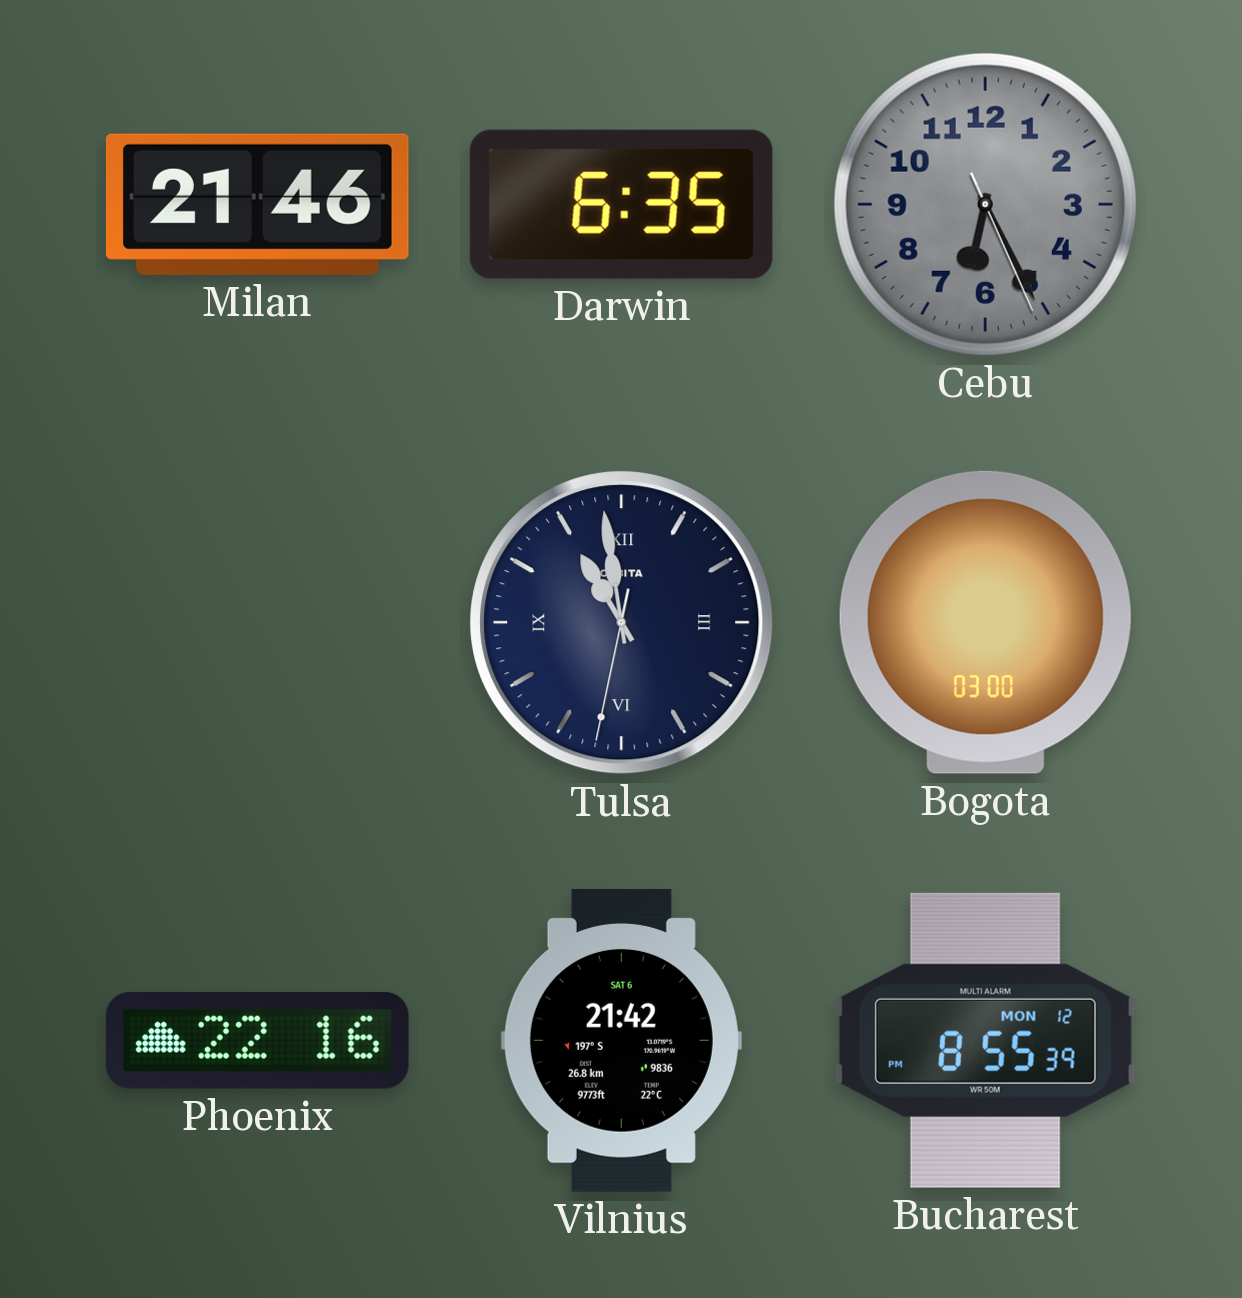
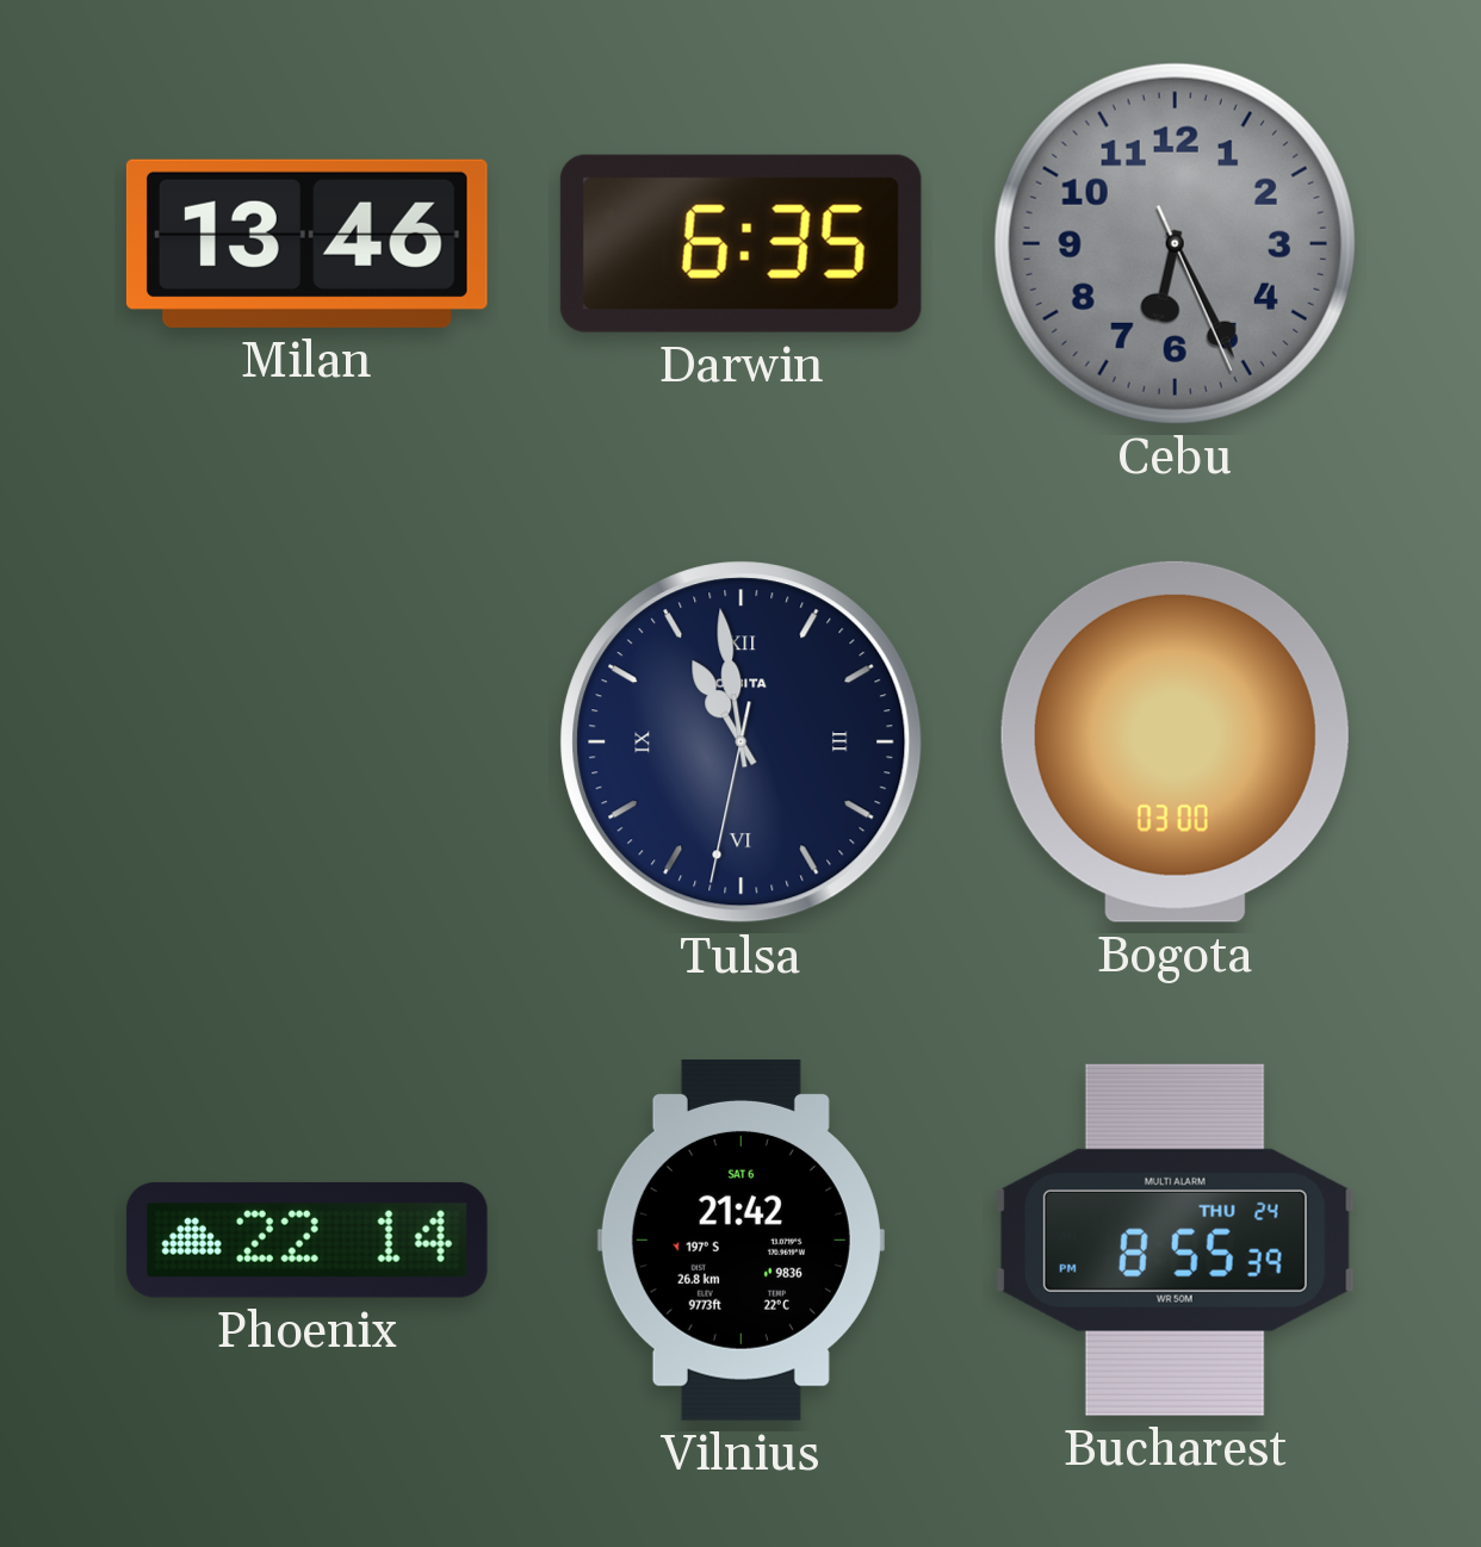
Milan: 21:46 -> 13:46
Phoenix: 22:16 -> 22:14
Bucharest date: MON 12 -> THU 24
